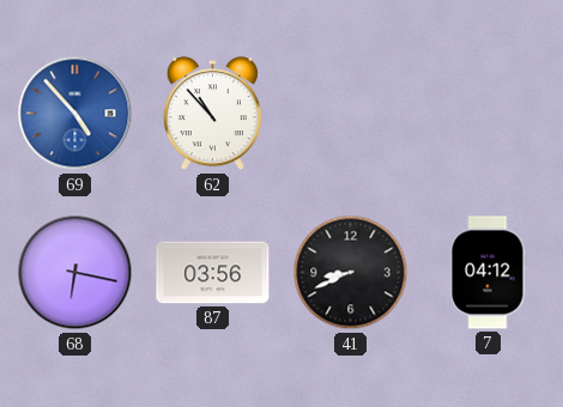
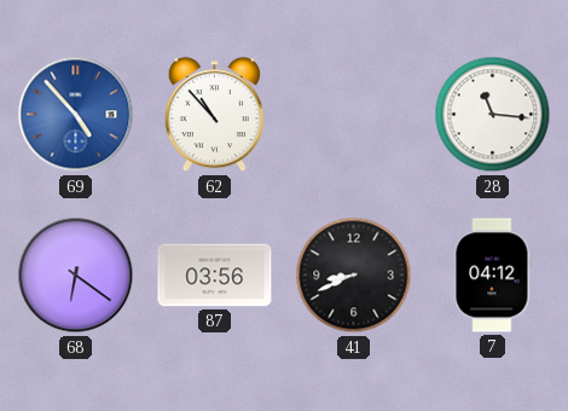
28: none -> 11:16
68: 6:17 -> 6:21
